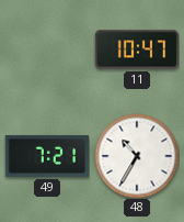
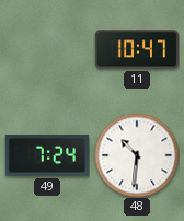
49: 7:21 -> 7:24
48: 10:35 -> 10:31
